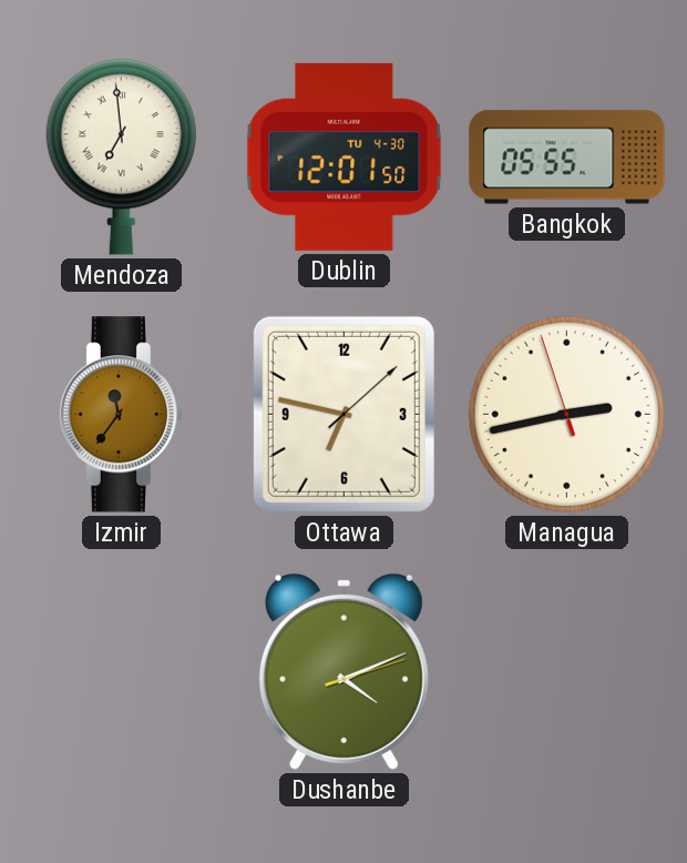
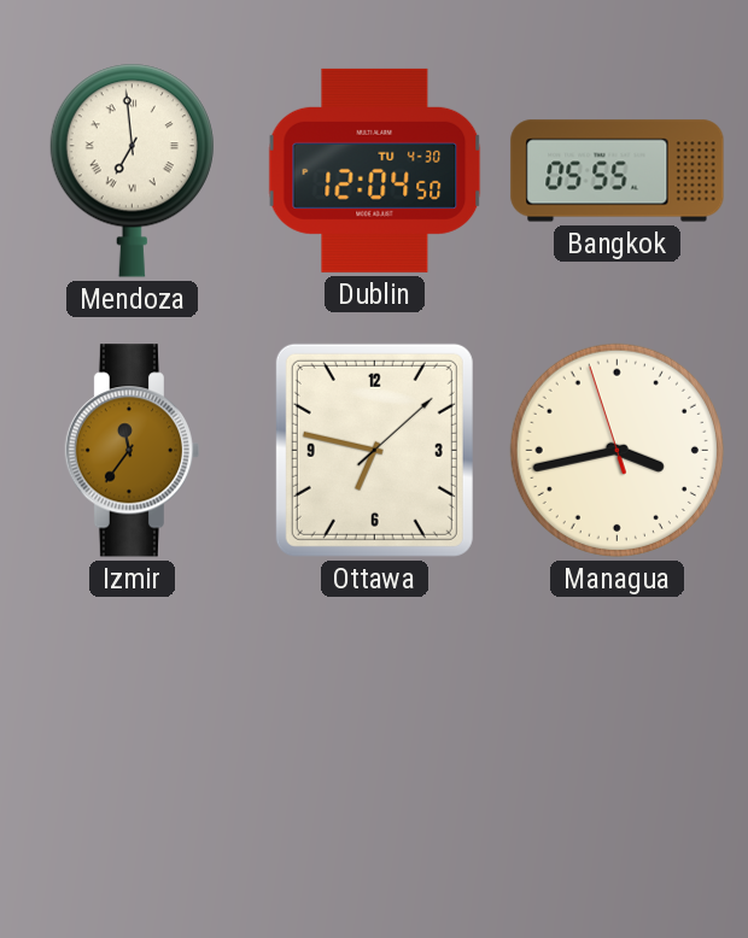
Dublin: 12:01 -> 12:04
Managua: 2:42 -> 3:42
Dushanbe: 4:11 -> none
